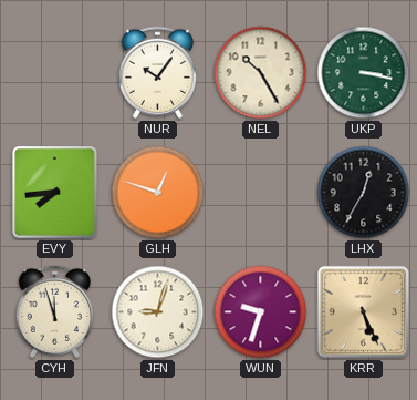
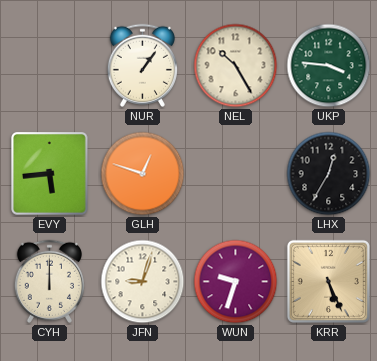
NUR: 10:06 -> 1:06
UKP: 3:17 -> 3:46
EVY: 7:44 -> 5:44
CYH: 11:57 -> 12:00
